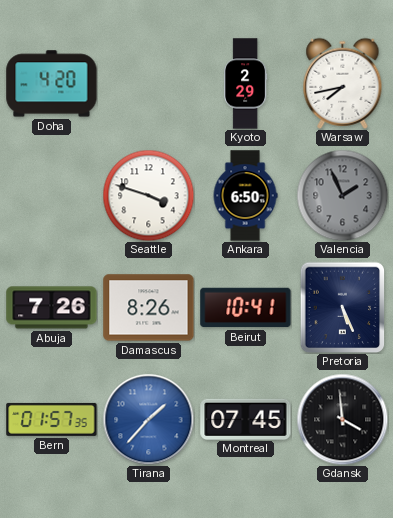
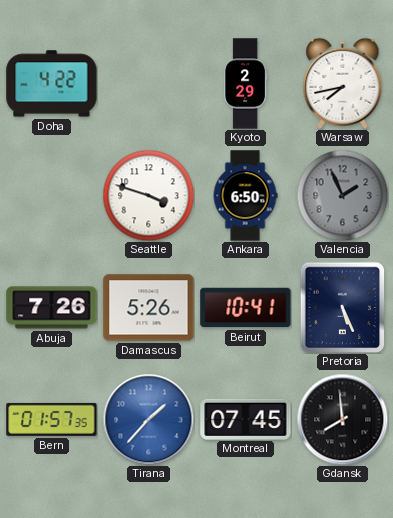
Doha: 4:20 -> 4:22
Damascus: 8:26 -> 5:26
Gdansk: 3:59 -> 7:59
